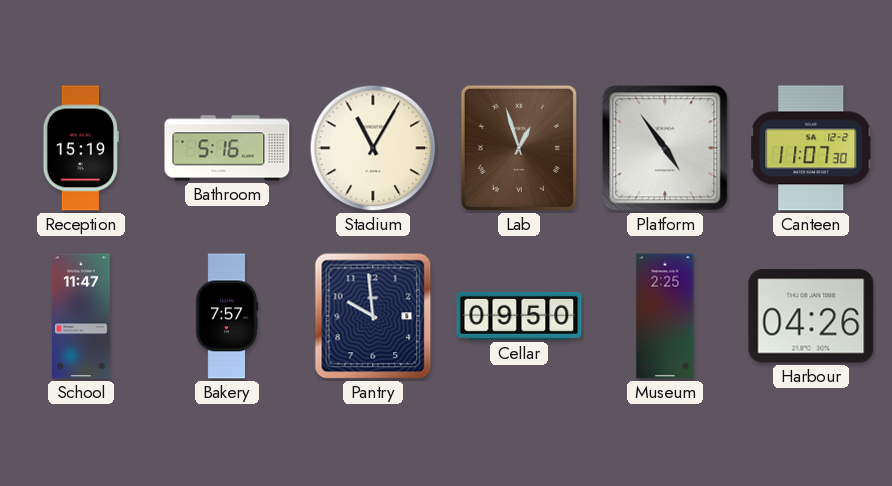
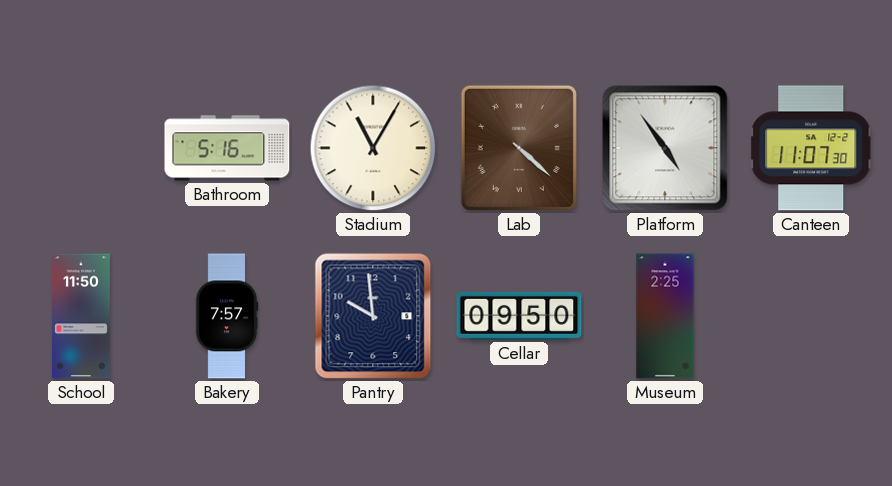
Reception: 15:19 -> none
Lab: 12:57 -> 4:22
School: 11:47 -> 11:50
Harbour: 04:26 -> none
